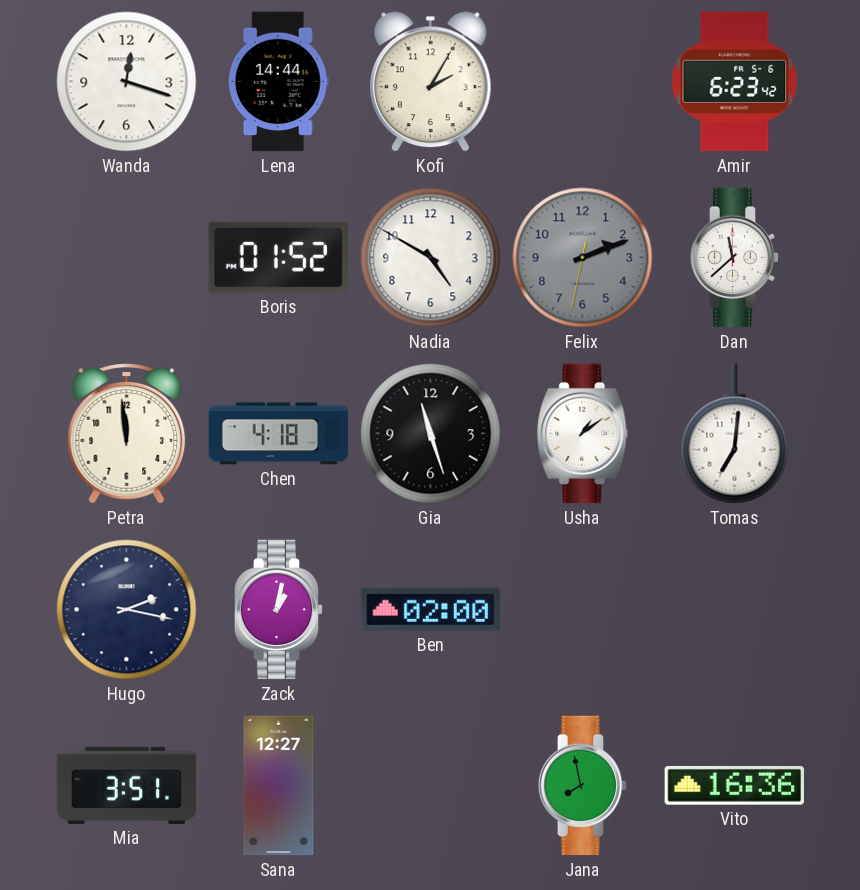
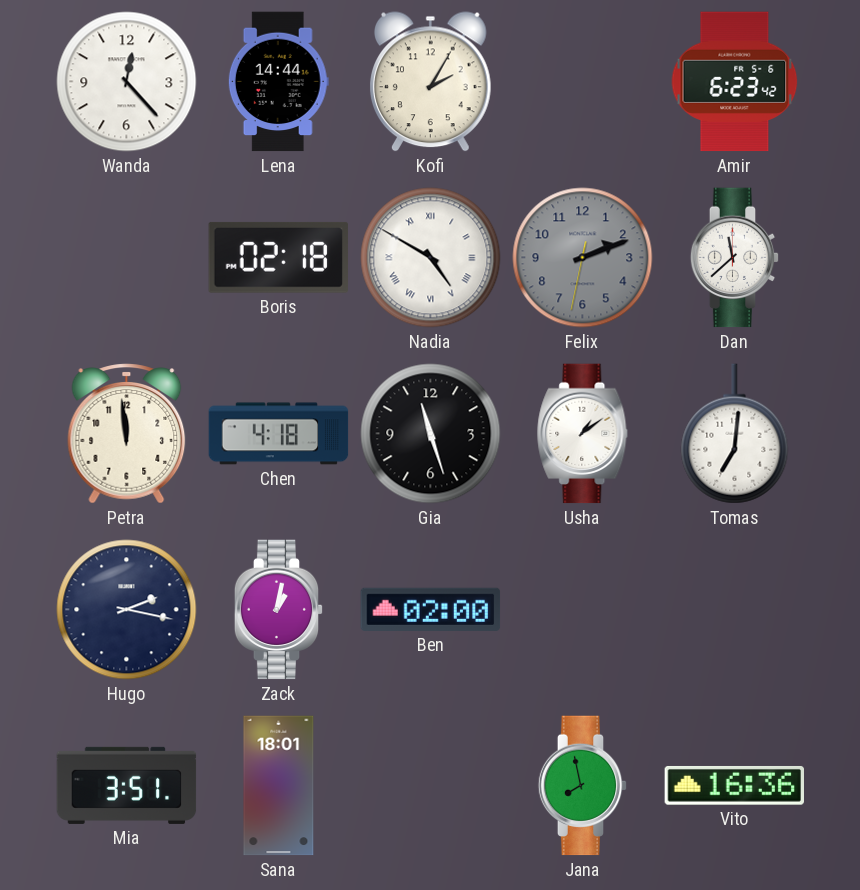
Wanda: 12:18 -> 12:23
Boris: 01:52 -> 02:18
Nadia numerals: Arabic -> Roman
Sana: 12:27 -> 18:01
